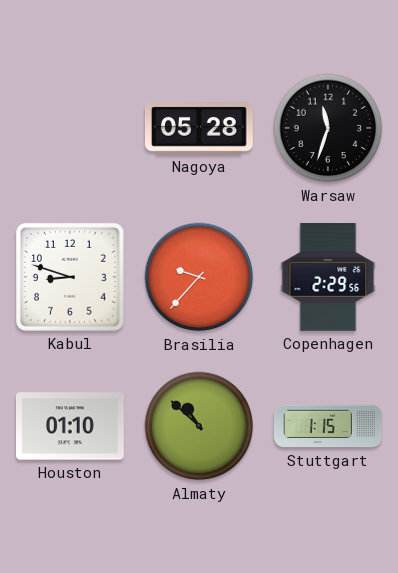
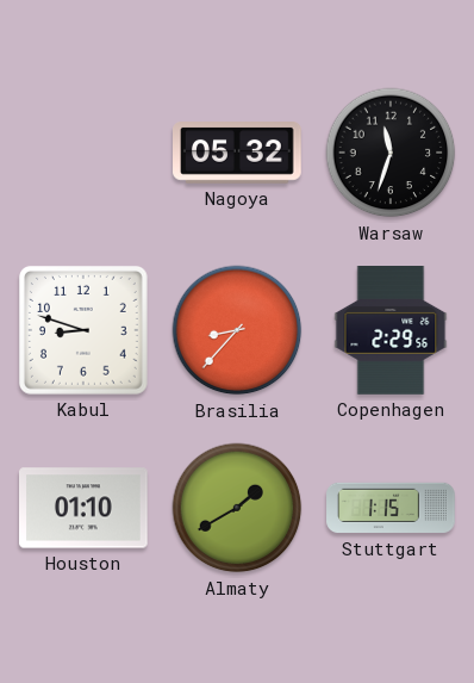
Nagoya: 05:28 -> 05:32
Brasilia: 9:37 -> 8:37
Almaty: 10:52 -> 1:40
